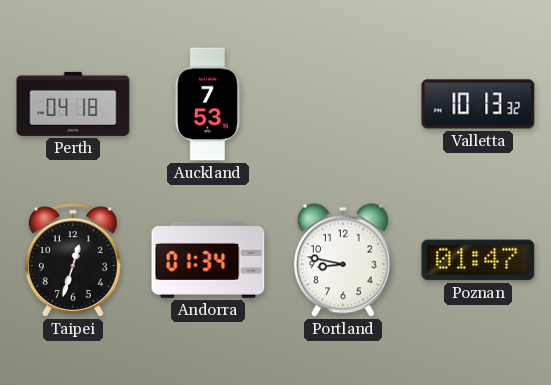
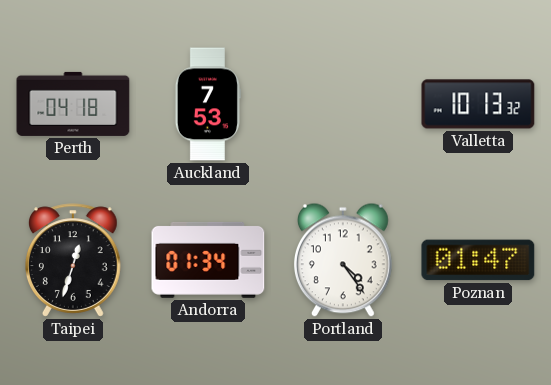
Portland: 8:47 -> 4:24
